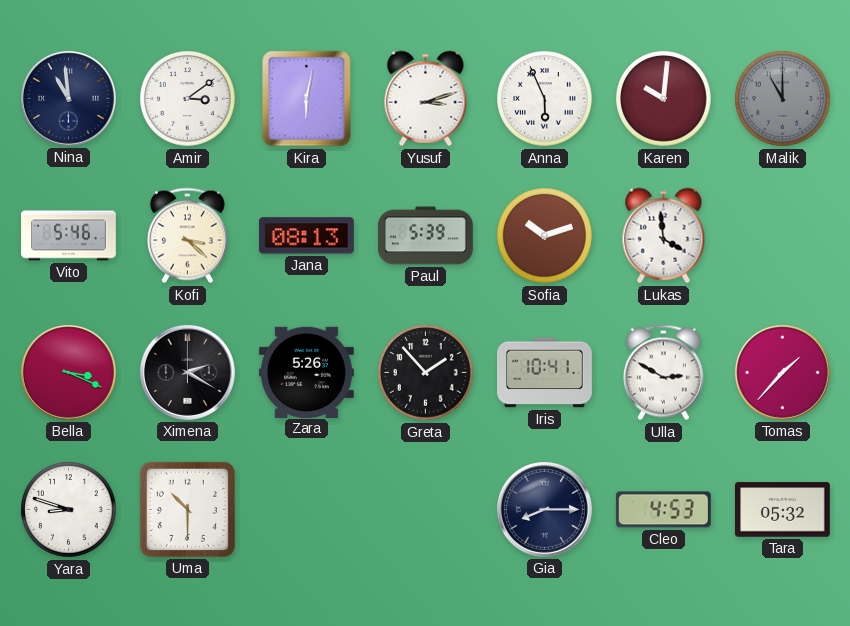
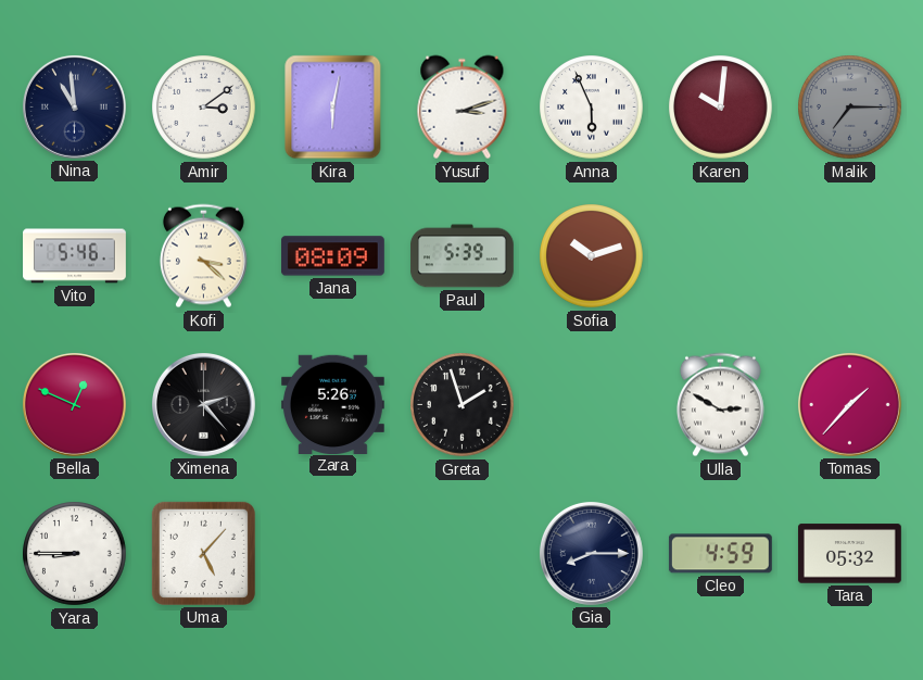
Malik: 11:00 -> 7:15
Jana: 08:13 -> 08:09
Lukas: 3:59 -> none
Bella: 3:19 -> 12:49
Ximena: 2:20 -> 2:23
Greta: 1:53 -> 1:57
Iris: 10:41 -> none
Yara: 8:48 -> 8:45
Uma: 10:30 -> 5:07
Cleo: 4:53 -> 4:59
